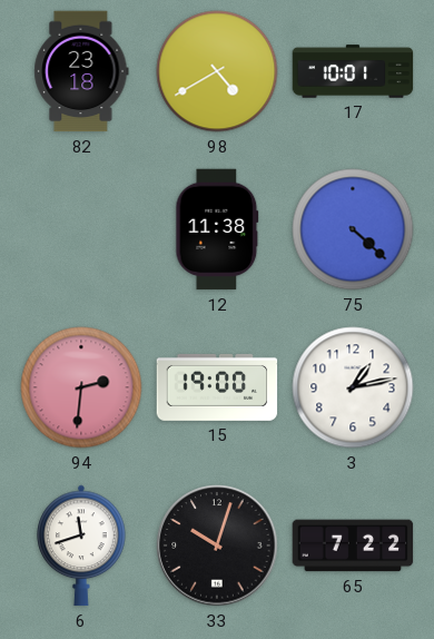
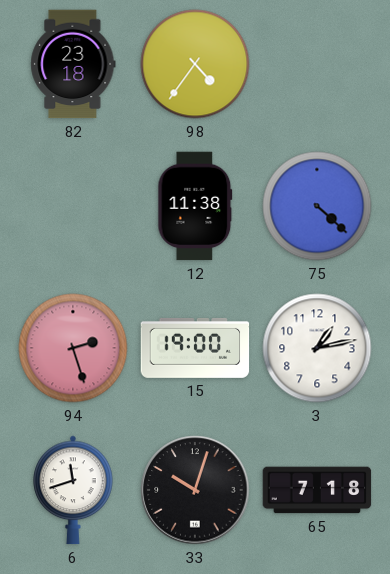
98: 4:40 -> 4:36
17: 10:01 -> none
94: 2:31 -> 2:27
65: 7:22 -> 7:18
